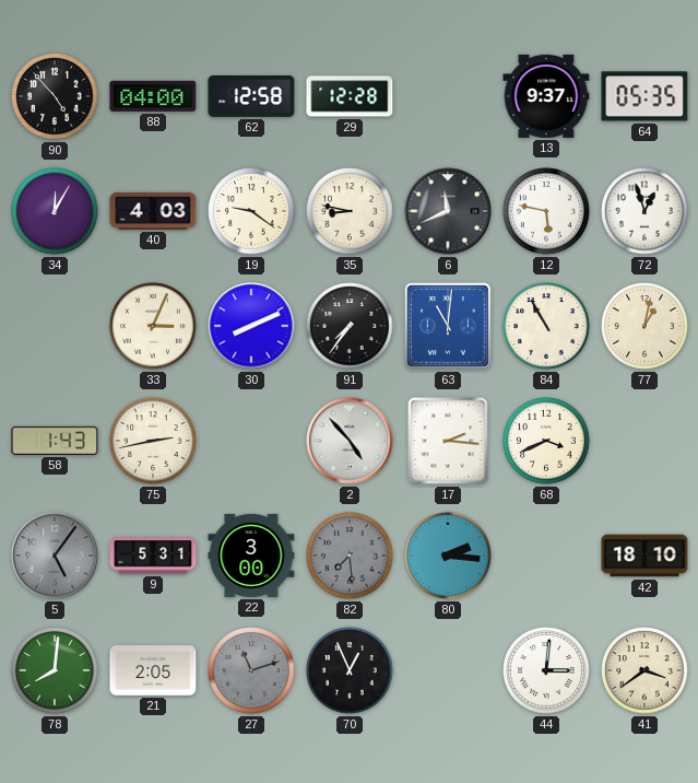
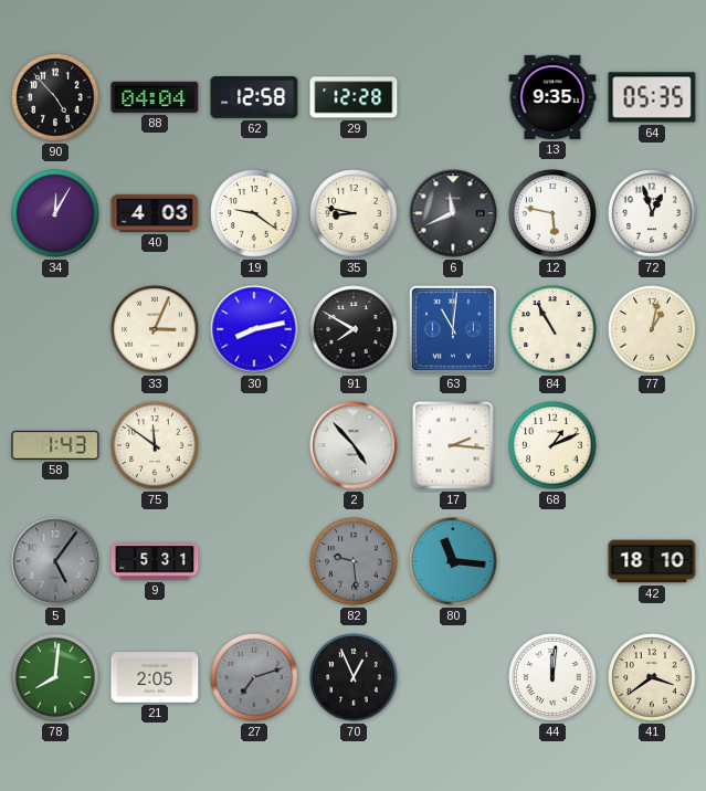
88: 04:00 -> 04:04
13: 9:37 -> 9:35
30: 8:11 -> 8:13
91: 7:36 -> 7:50
75: 2:43 -> 11:51
68: 3:41 -> 1:11
22: 3:00 -> none
82: 7:29 -> 9:29
80: 2:16 -> 11:16
27: 11:12 -> 7:12
44: 3:01 -> 12:01
